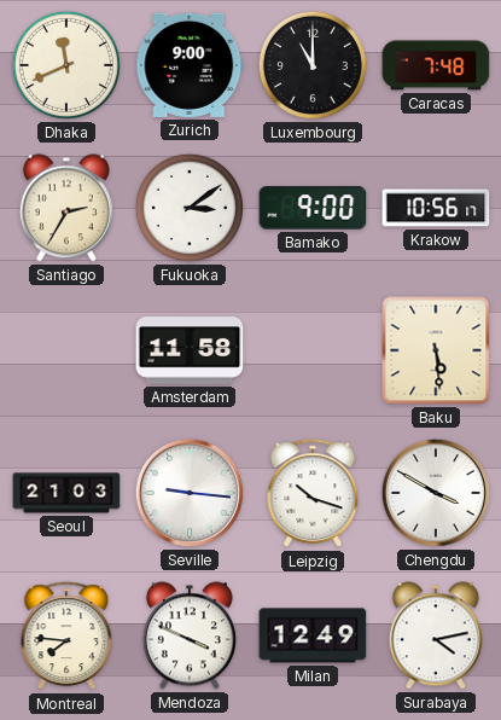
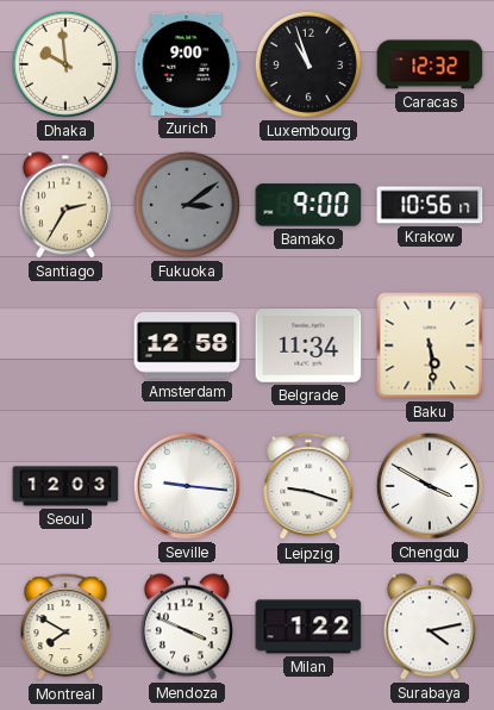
Dhaka: 11:41 -> 9:59
Luxembourg: 11:00 -> 10:57
Caracas: 7:48 -> 12:32
Fukuoka dial: white -> grey
Amsterdam: 11:58 -> 12:58
Belgrade: none -> 11:34
Seoul: 21:03 -> 12:03
Leipzig: 10:18 -> 9:18
Montreal: 7:46 -> 7:50
Milan: 12:49 -> 1:22
